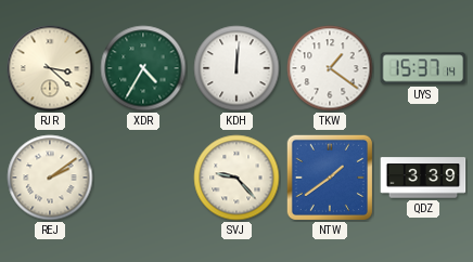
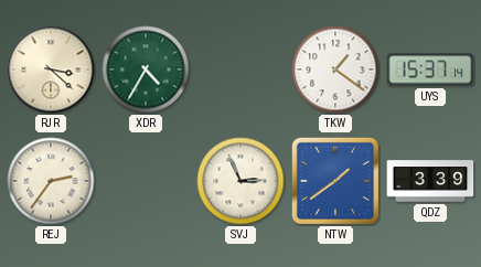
KDH: 12:01 -> none
REJ: 2:09 -> 2:36
SVJ: 9:23 -> 2:56
